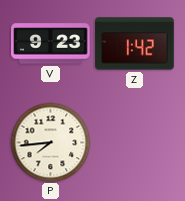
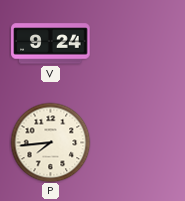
V: 9:23 -> 9:24
Z: 1:42 -> none
